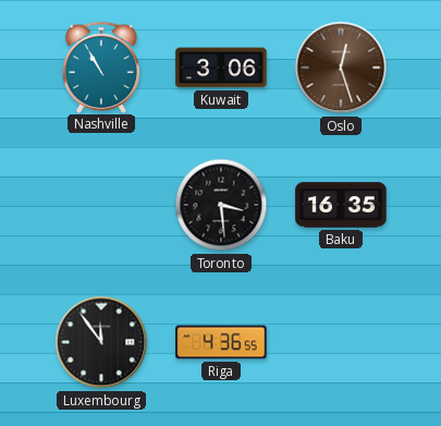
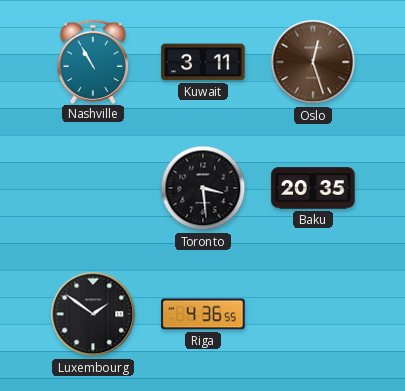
Kuwait: 3:06 -> 3:11
Baku: 16:35 -> 20:35
Luxembourg: 11:54 -> 1:51
